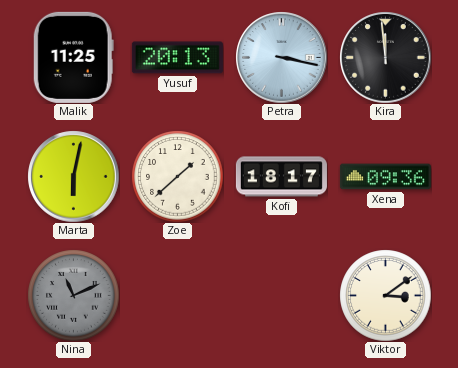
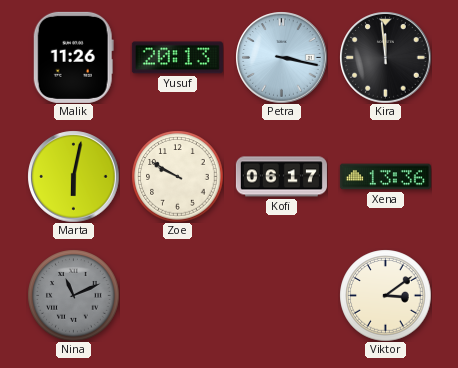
Malik: 11:25 -> 11:26
Zoe: 1:38 -> 9:50
Kofi: 18:17 -> 06:17
Xena: 09:36 -> 13:36
